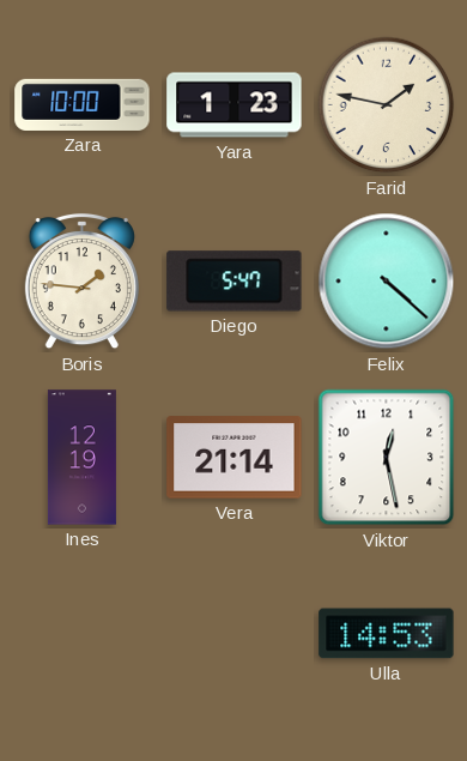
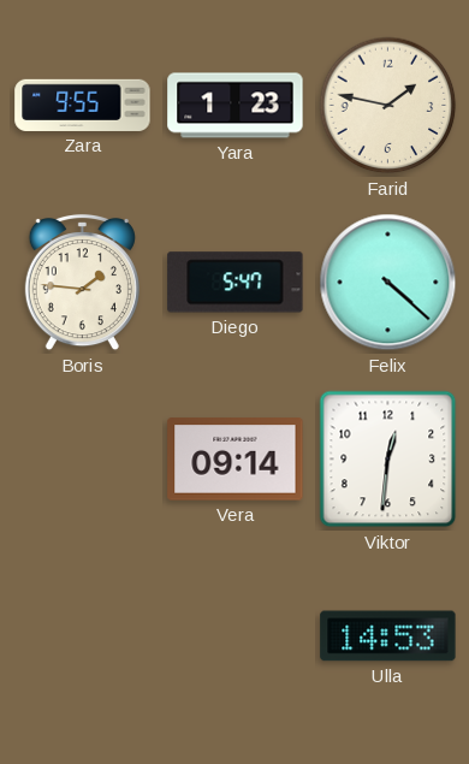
Zara: 10:00 -> 9:55
Ines: 12:19 -> none
Vera: 21:14 -> 09:14
Viktor: 12:28 -> 12:31
